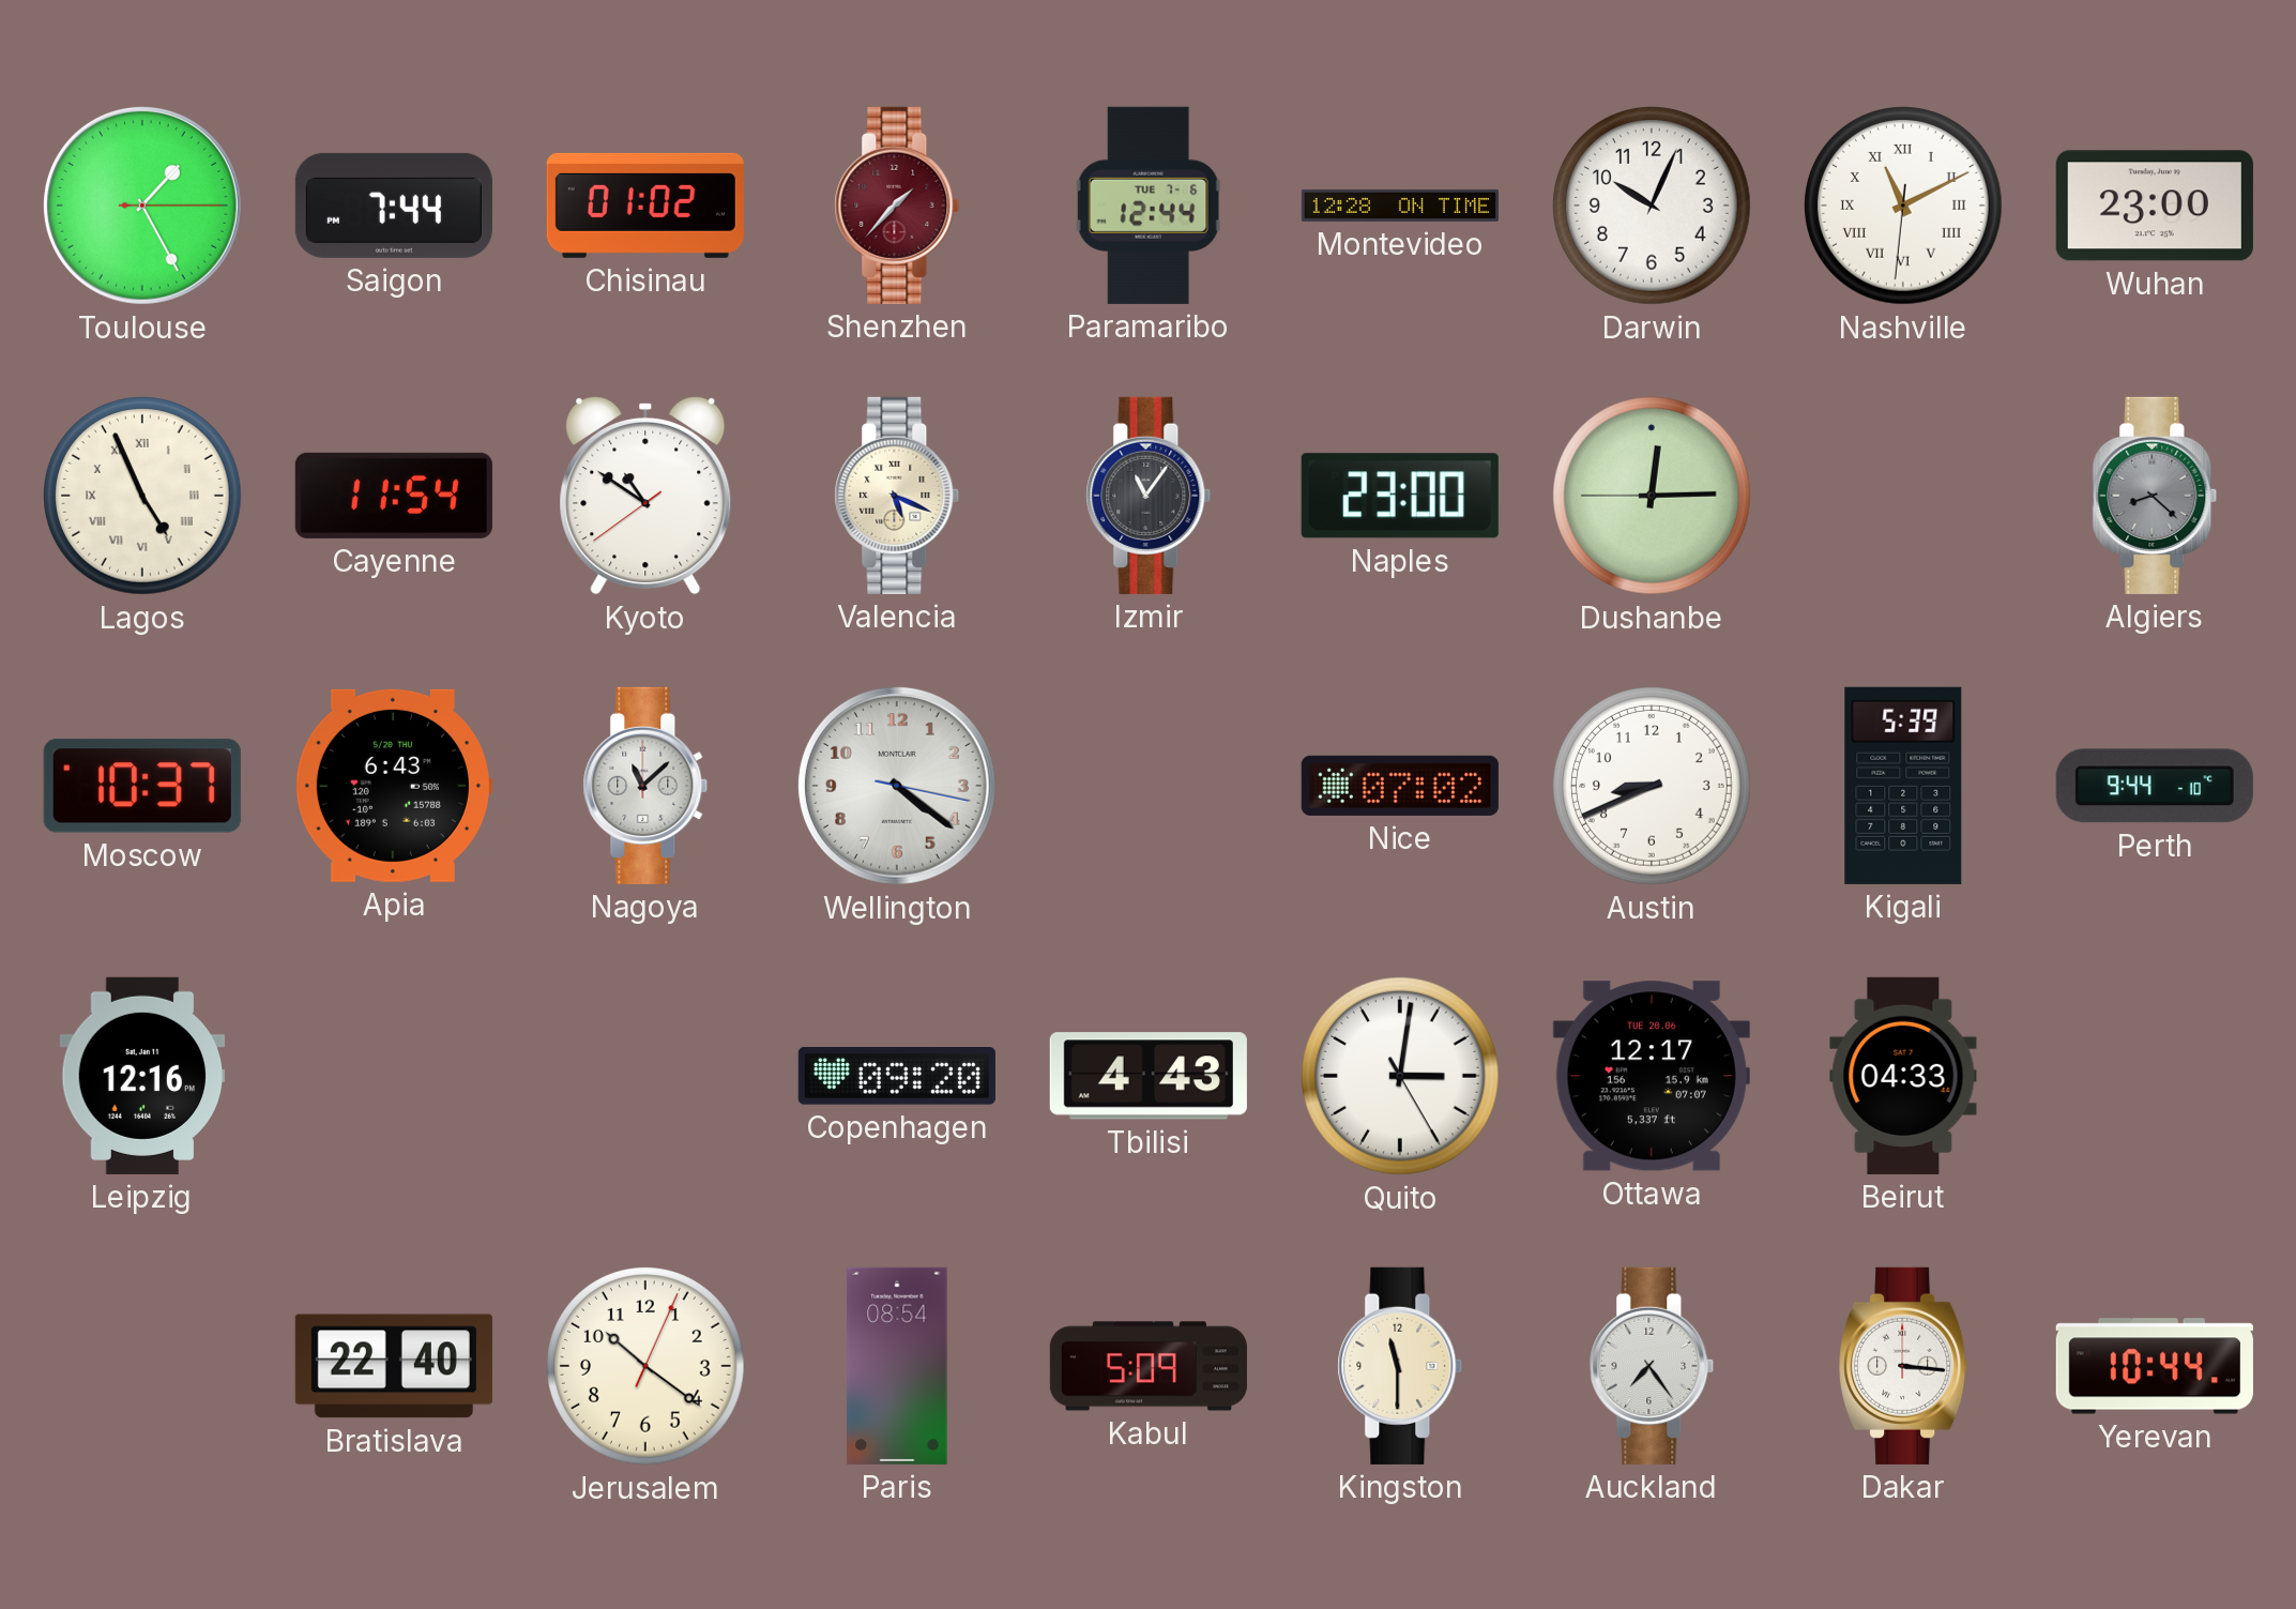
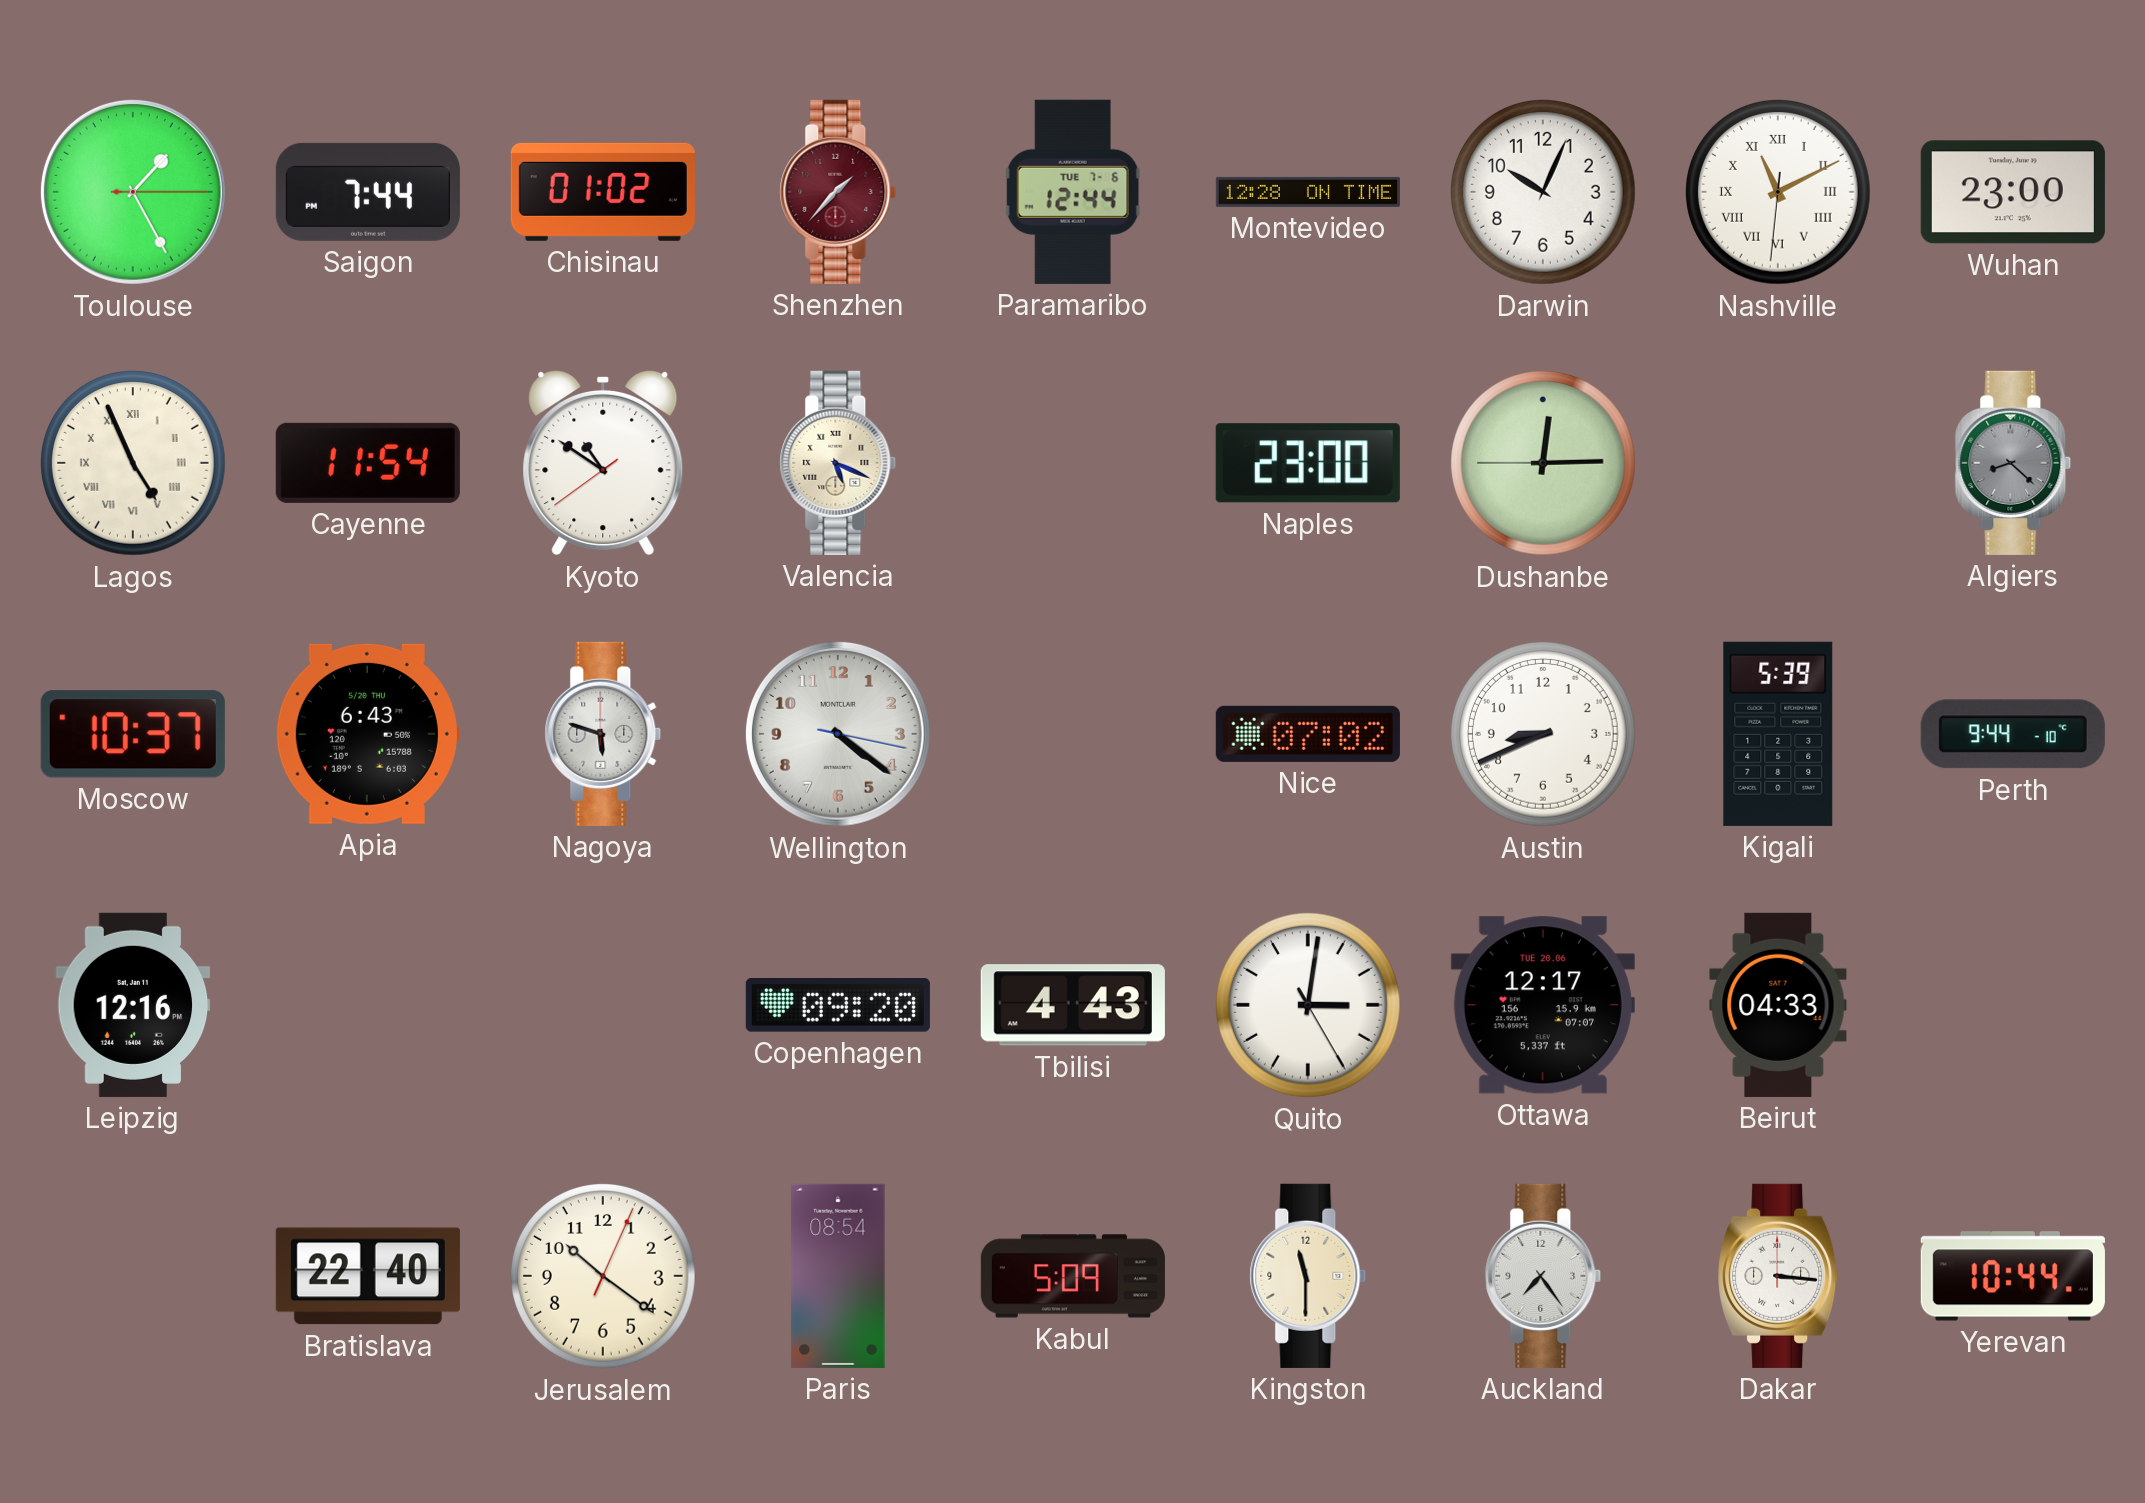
Izmir: 11:06 -> none
Nagoya: 11:08 -> 5:48
